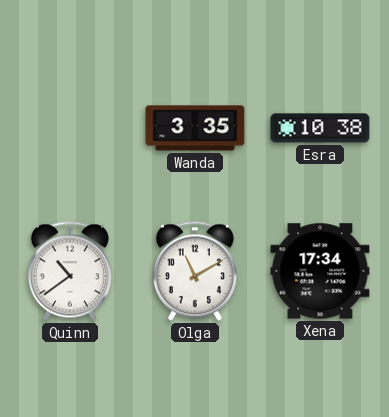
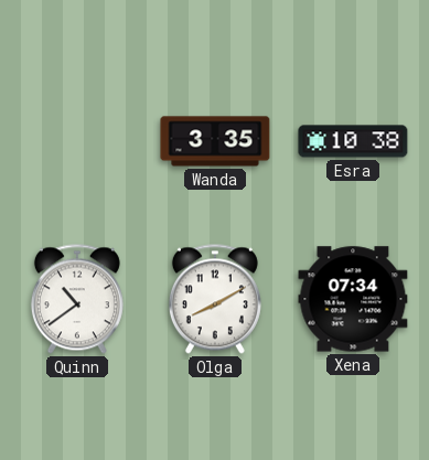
Olga: 11:10 -> 8:10
Xena: 17:34 -> 07:34
